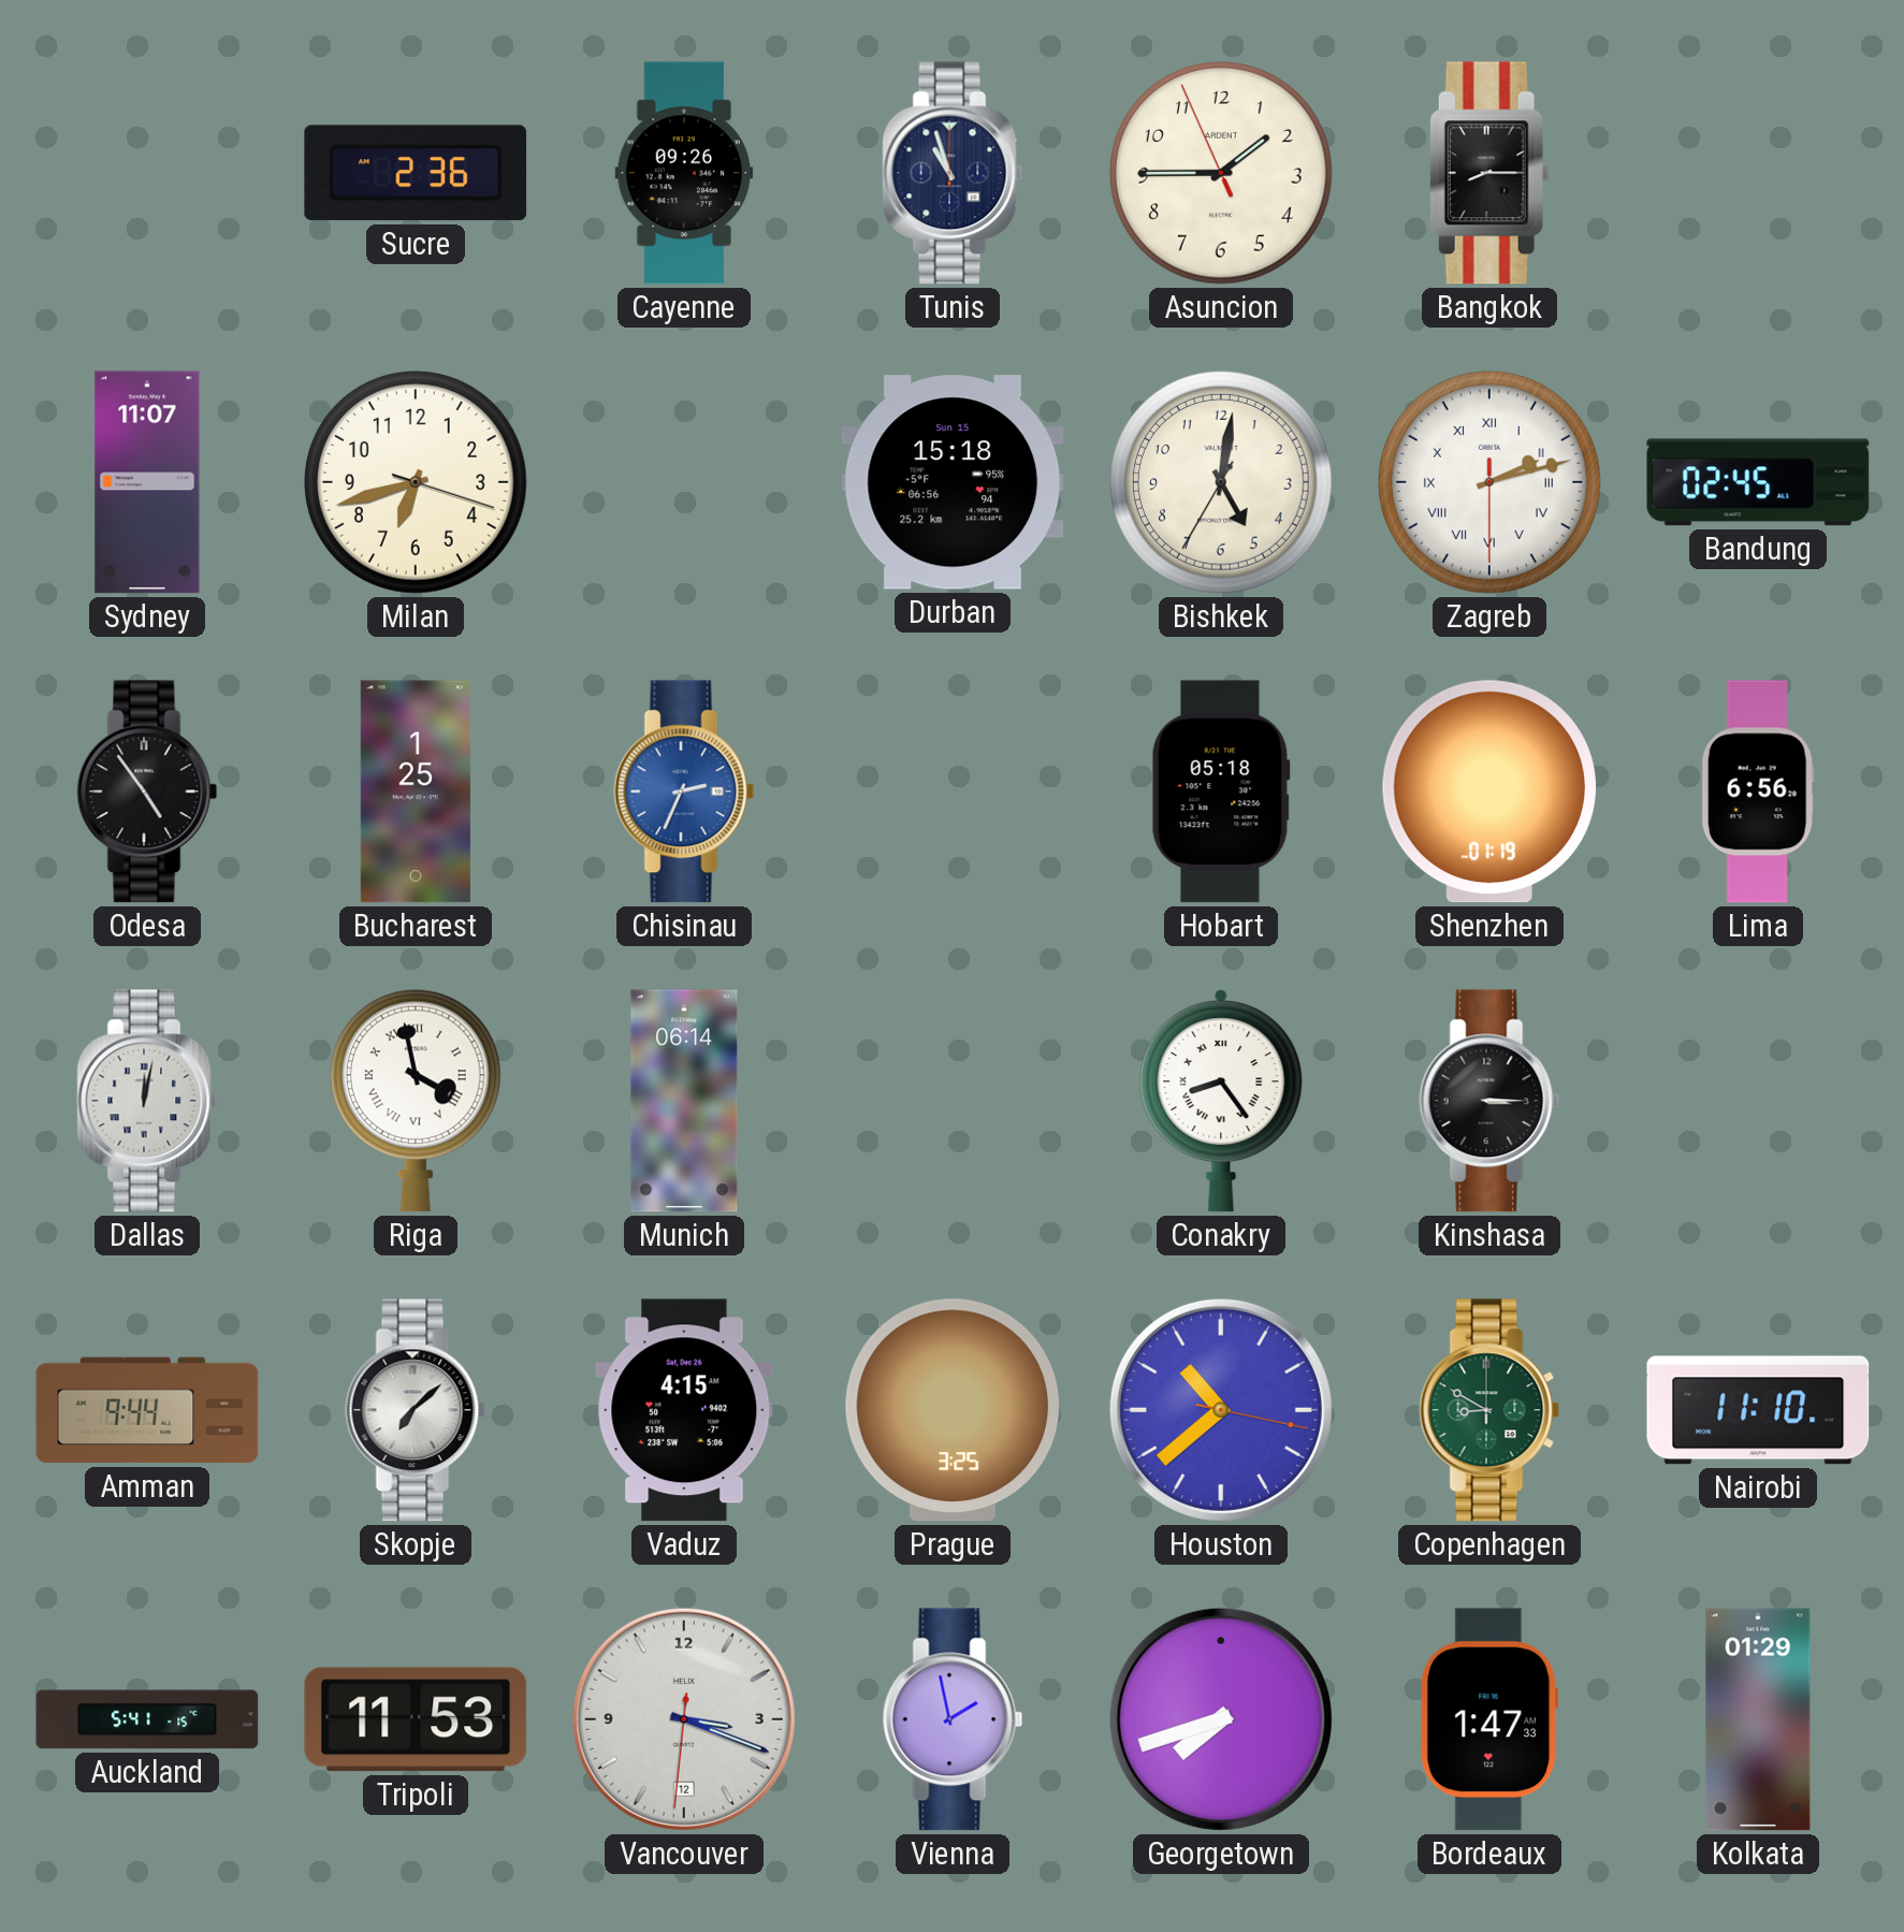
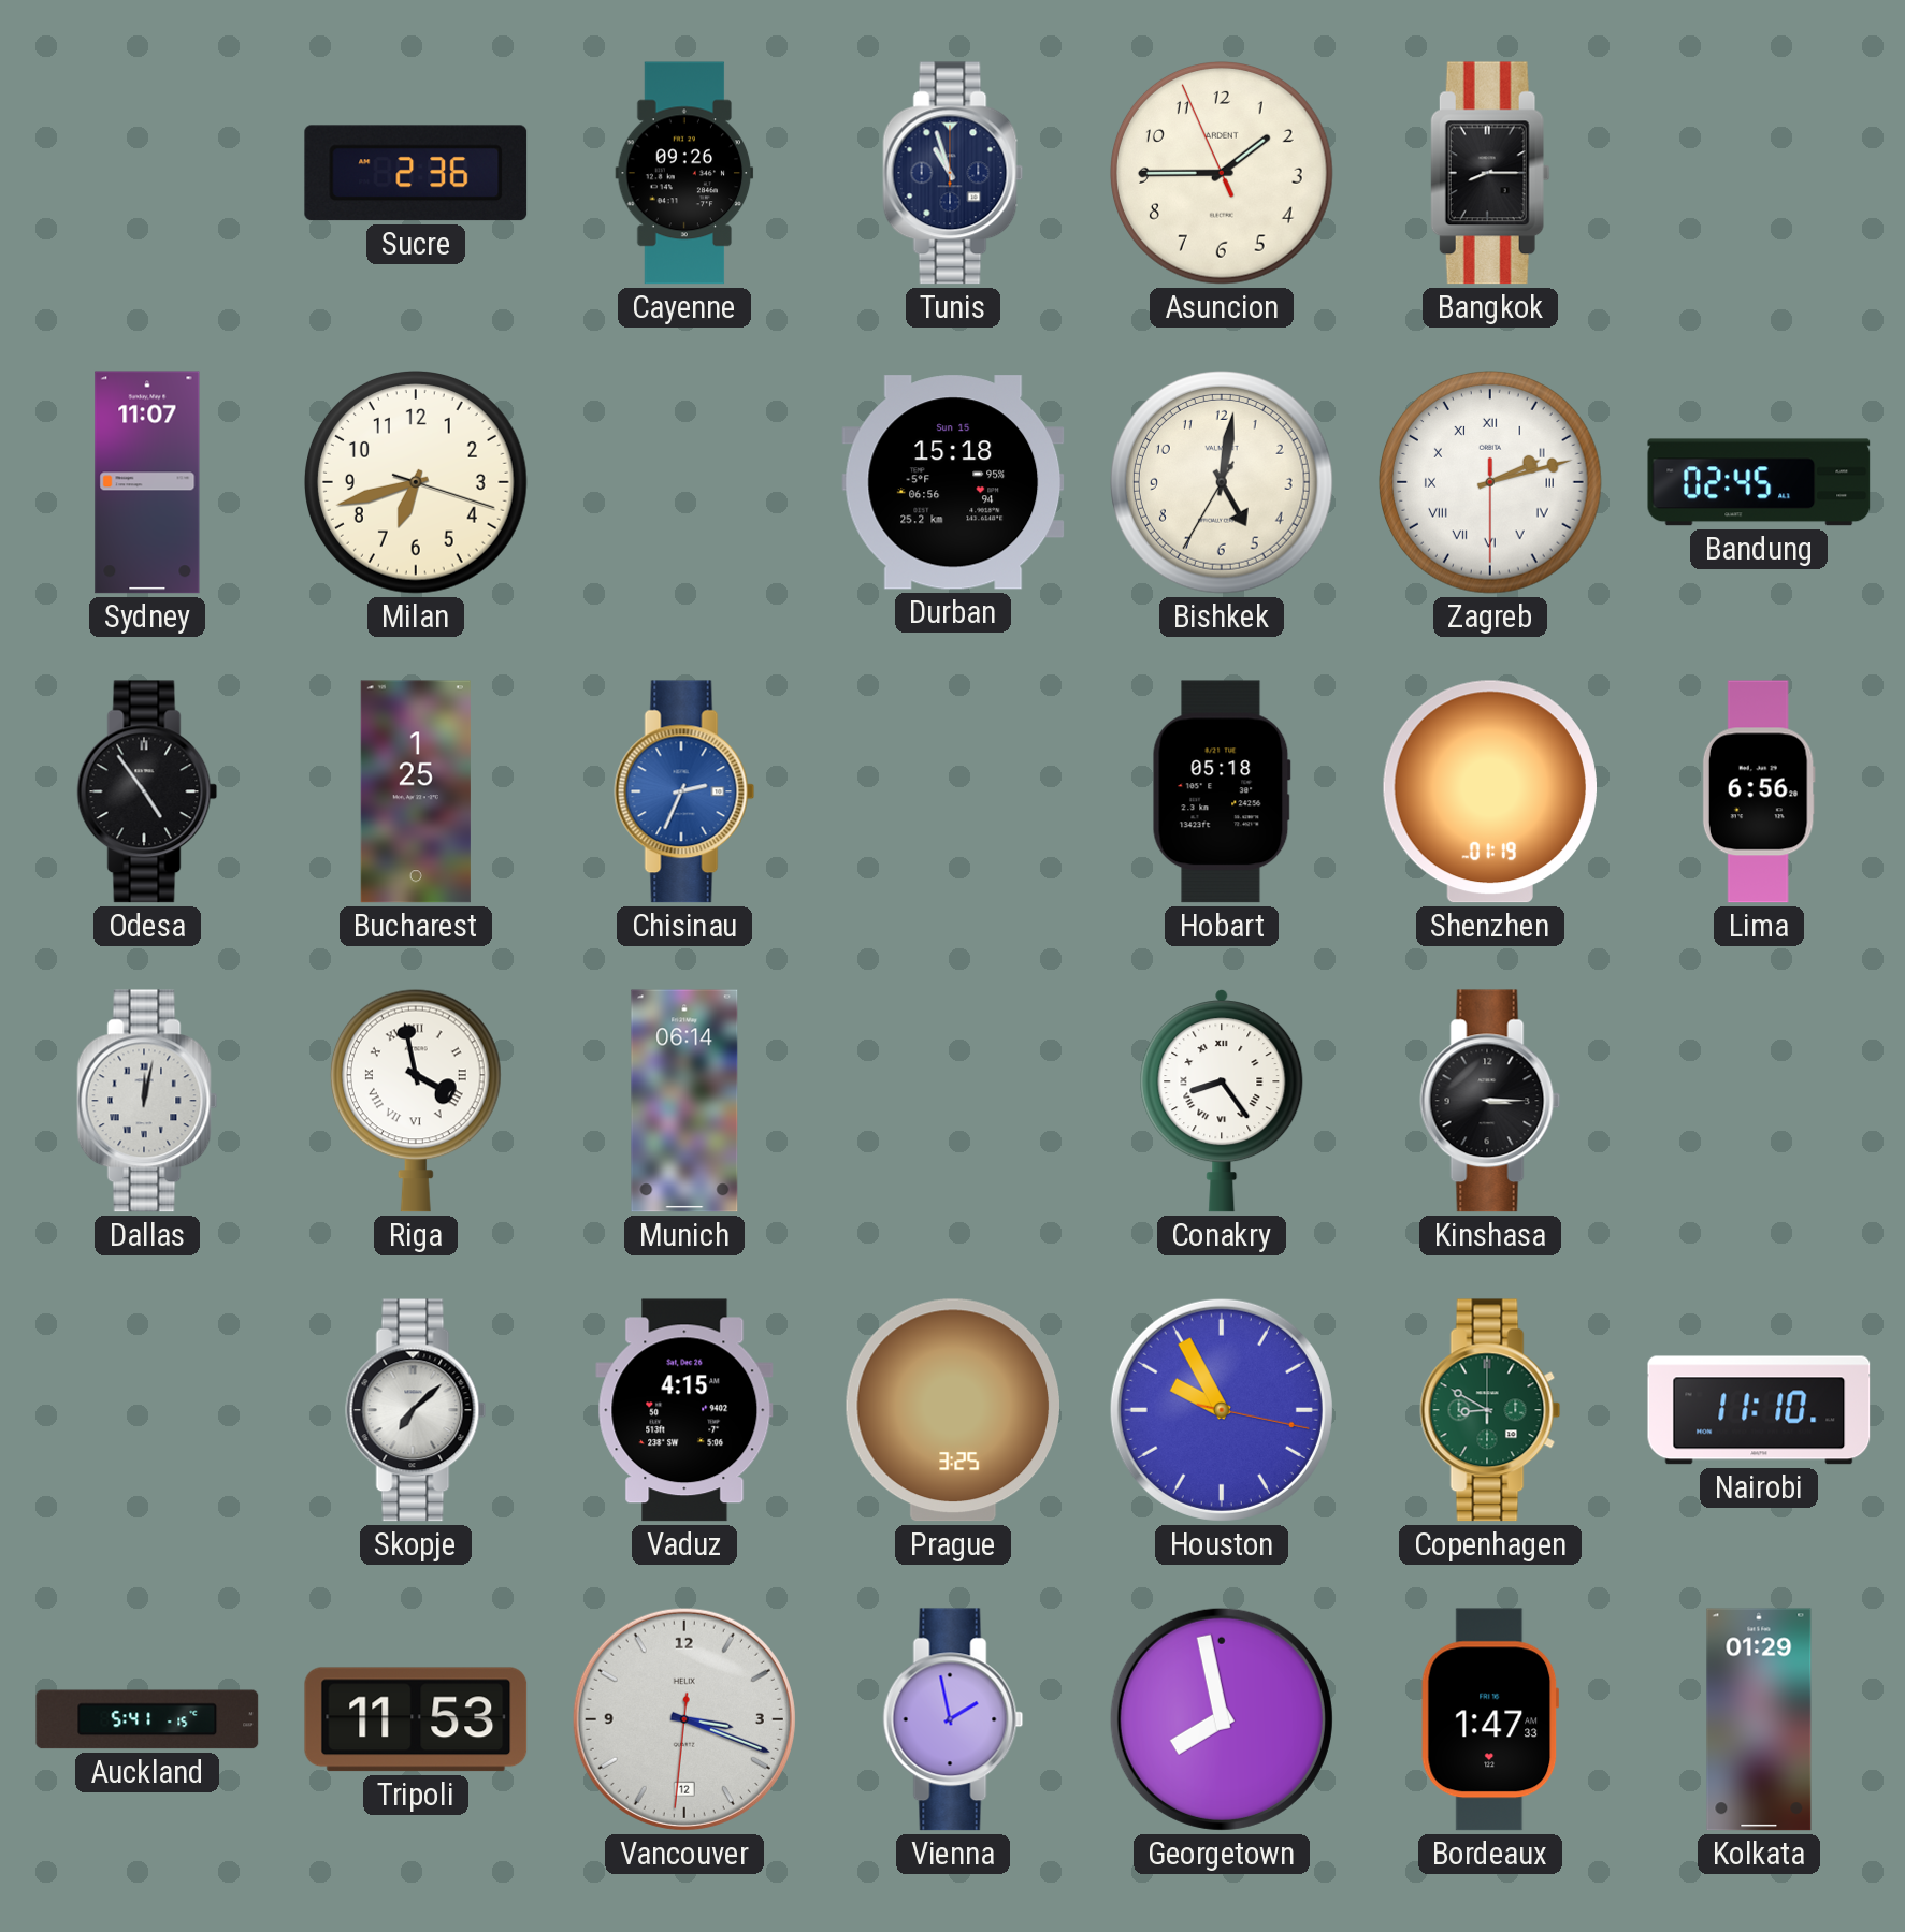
Amman: 9:44 -> none
Houston: 10:38 -> 9:55
Georgetown: 7:42 -> 7:58
